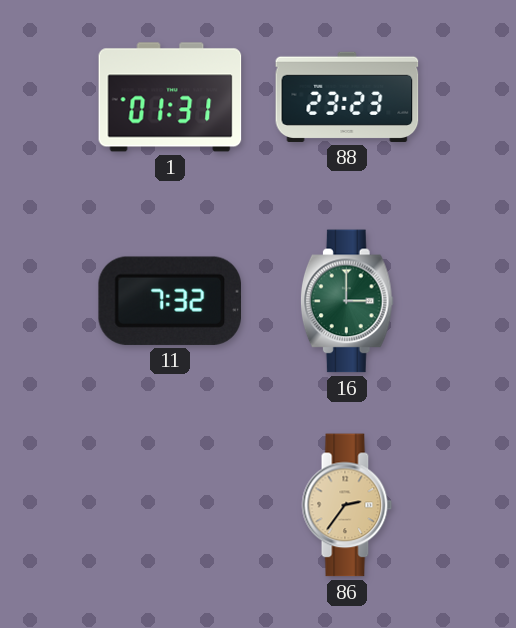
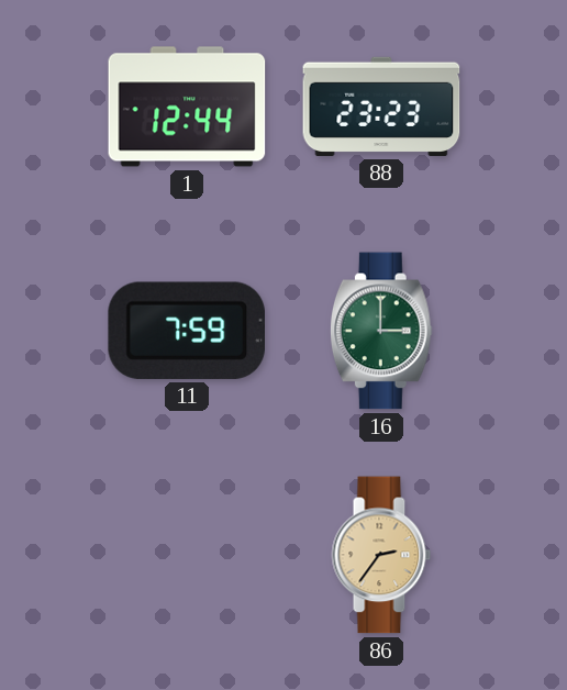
1: 01:31 -> 12:44
11: 7:32 -> 7:59
